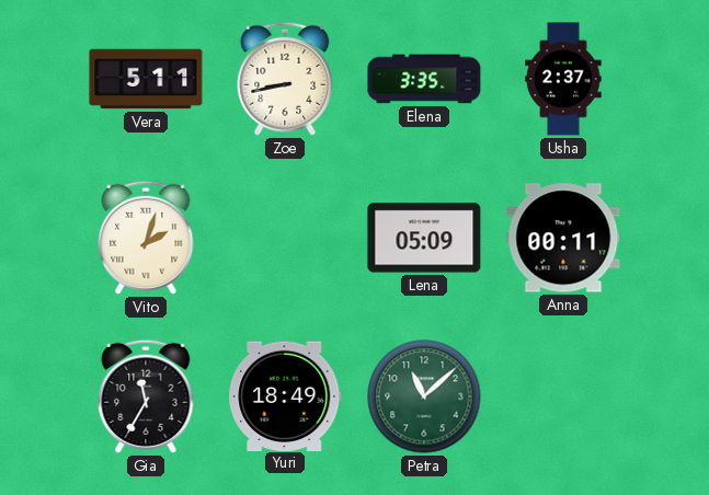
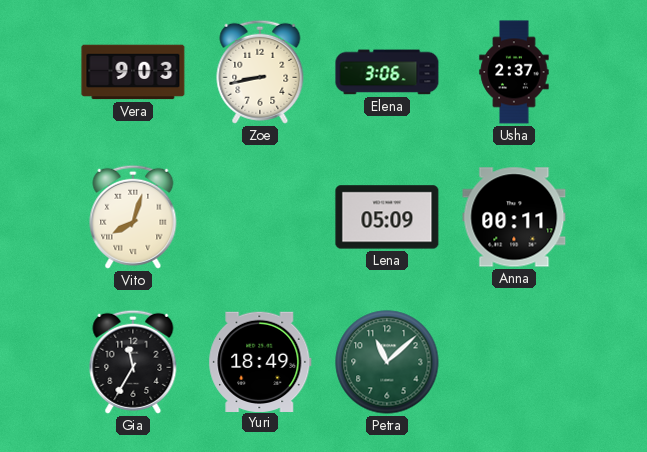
Vera: 5:11 -> 9:03
Elena: 3:35 -> 3:06
Vito: 2:03 -> 8:03
